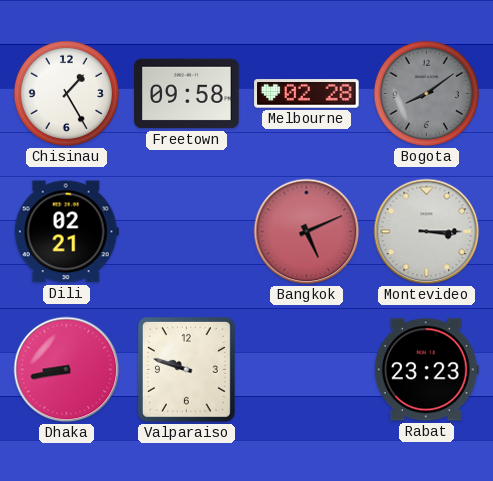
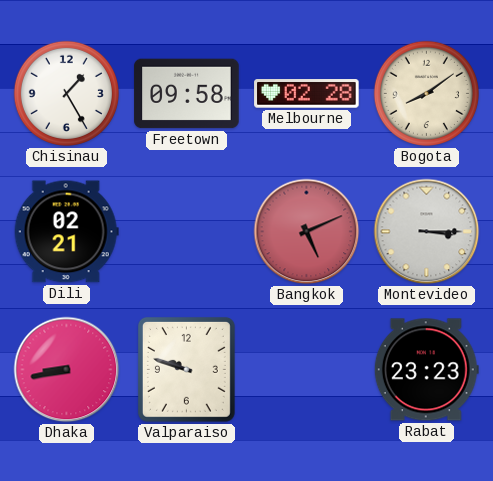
Bogota dial: grey -> cream
